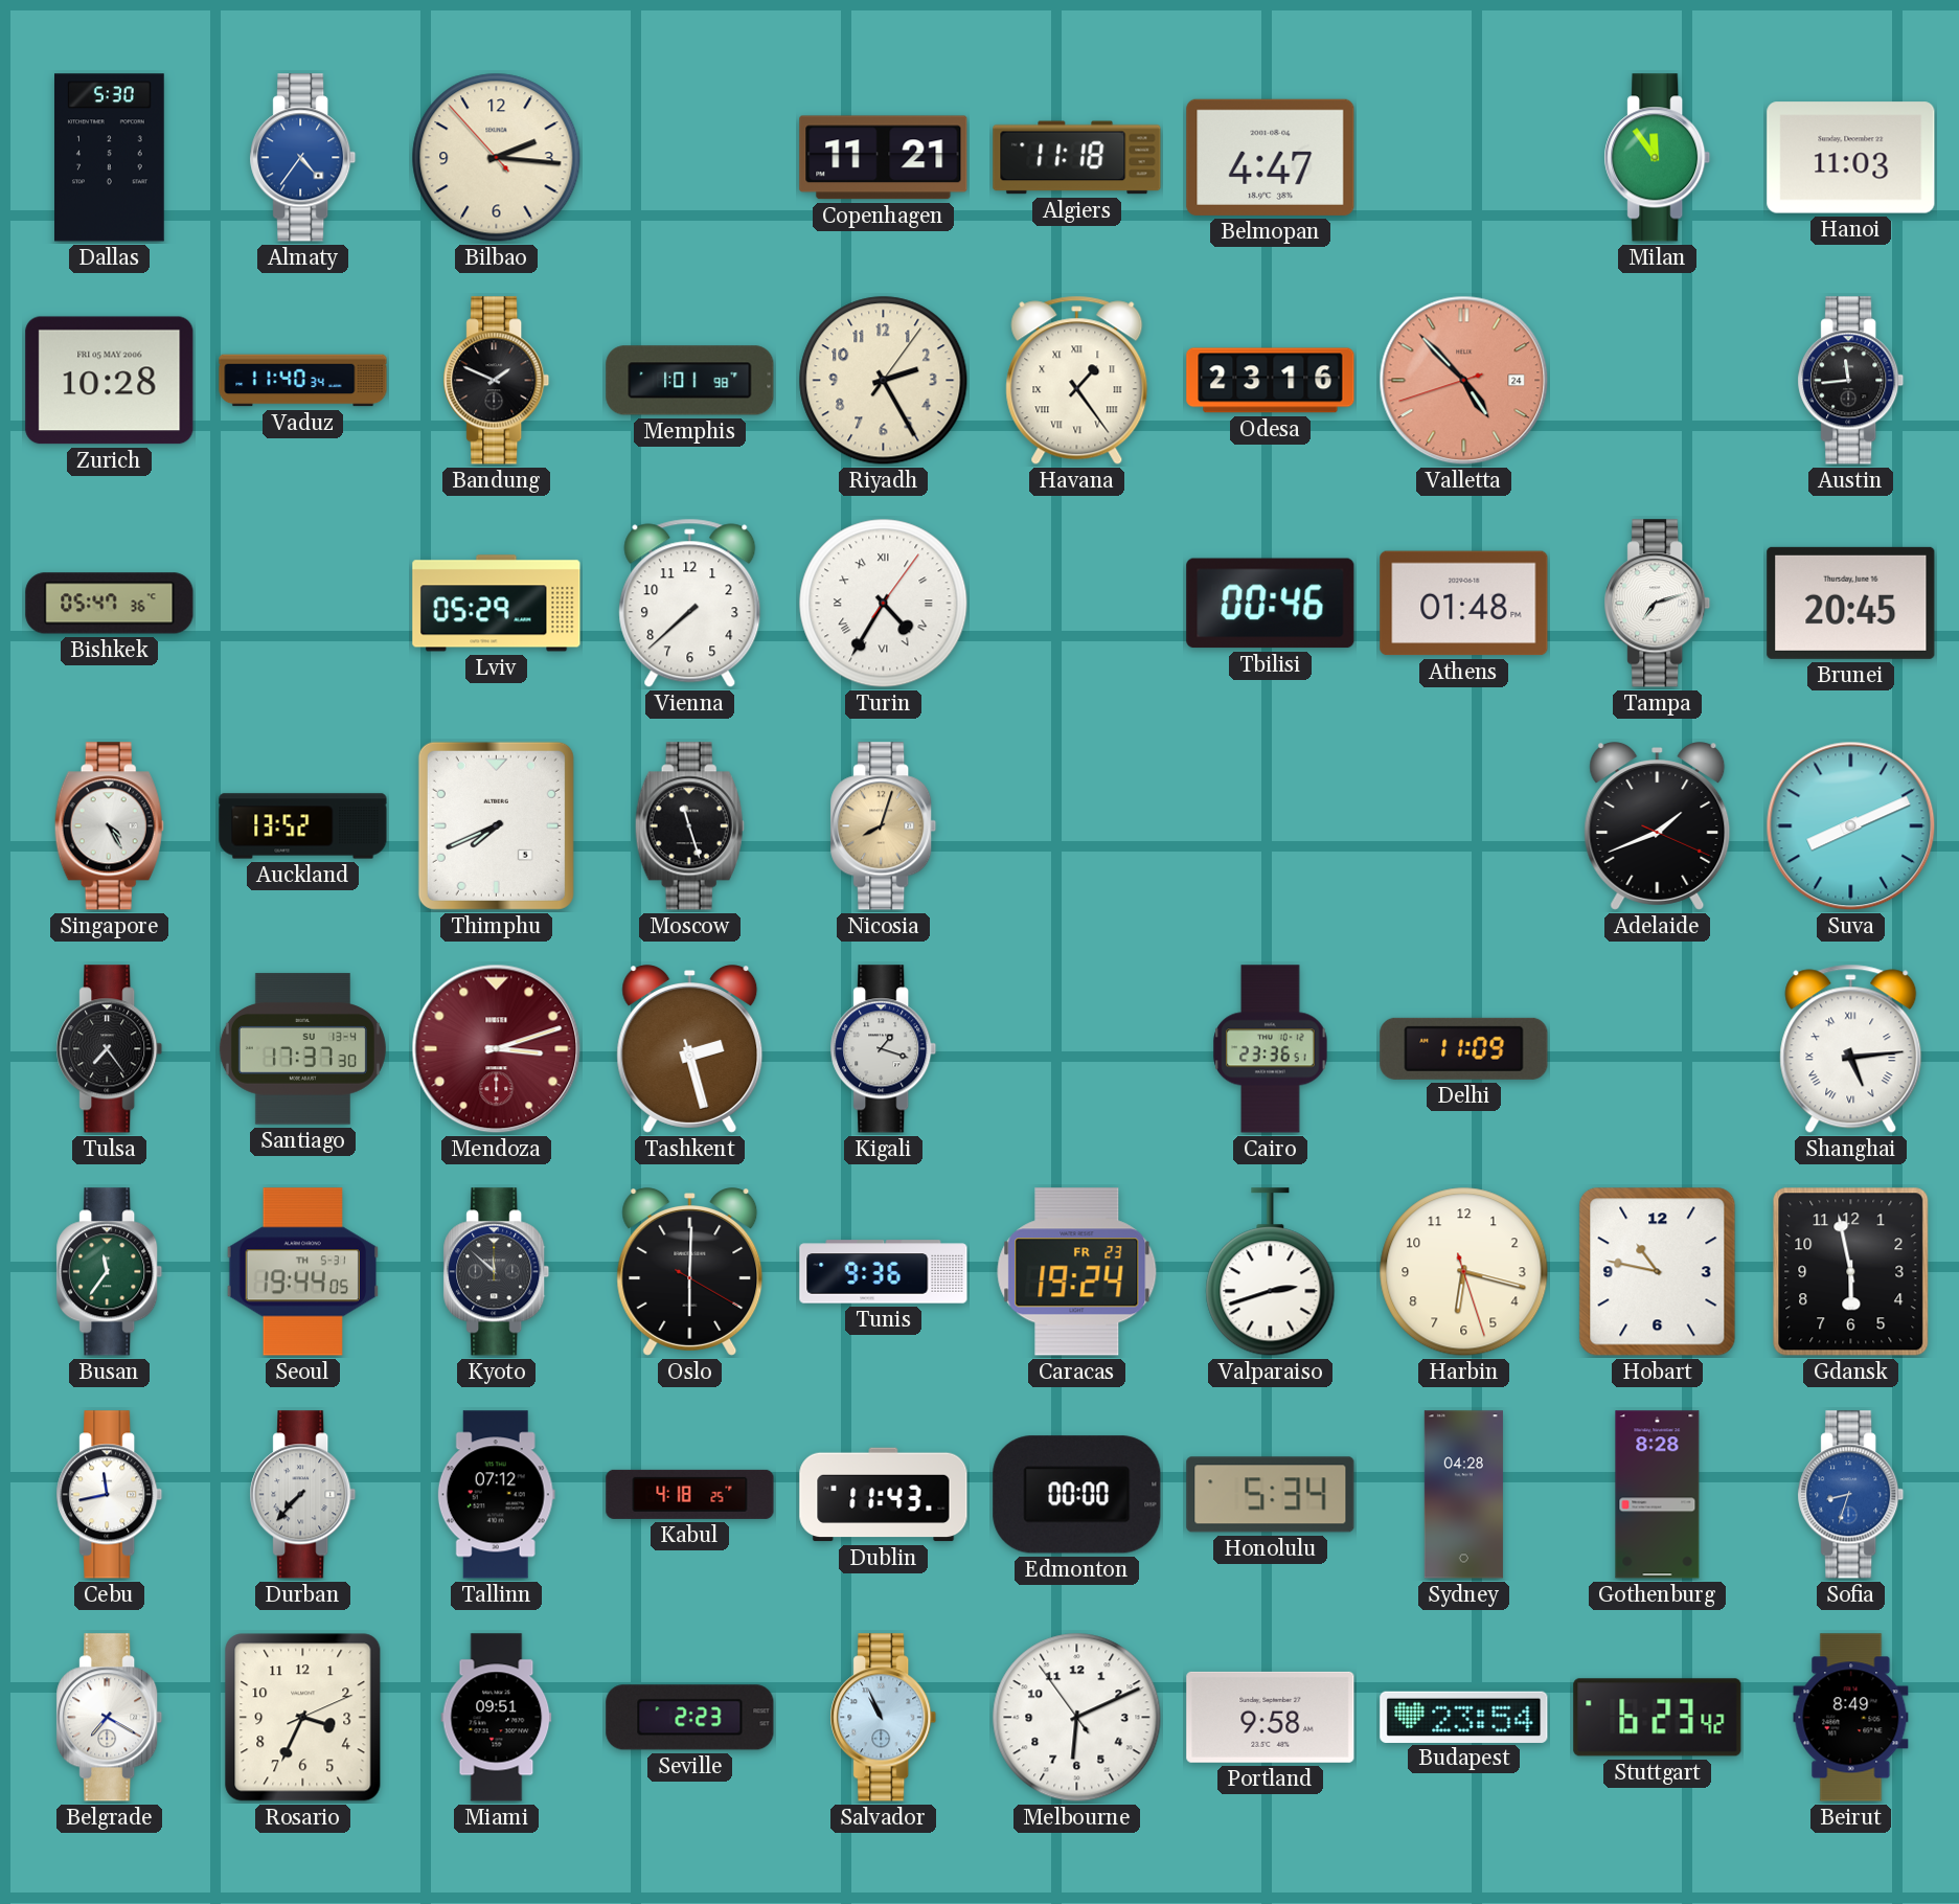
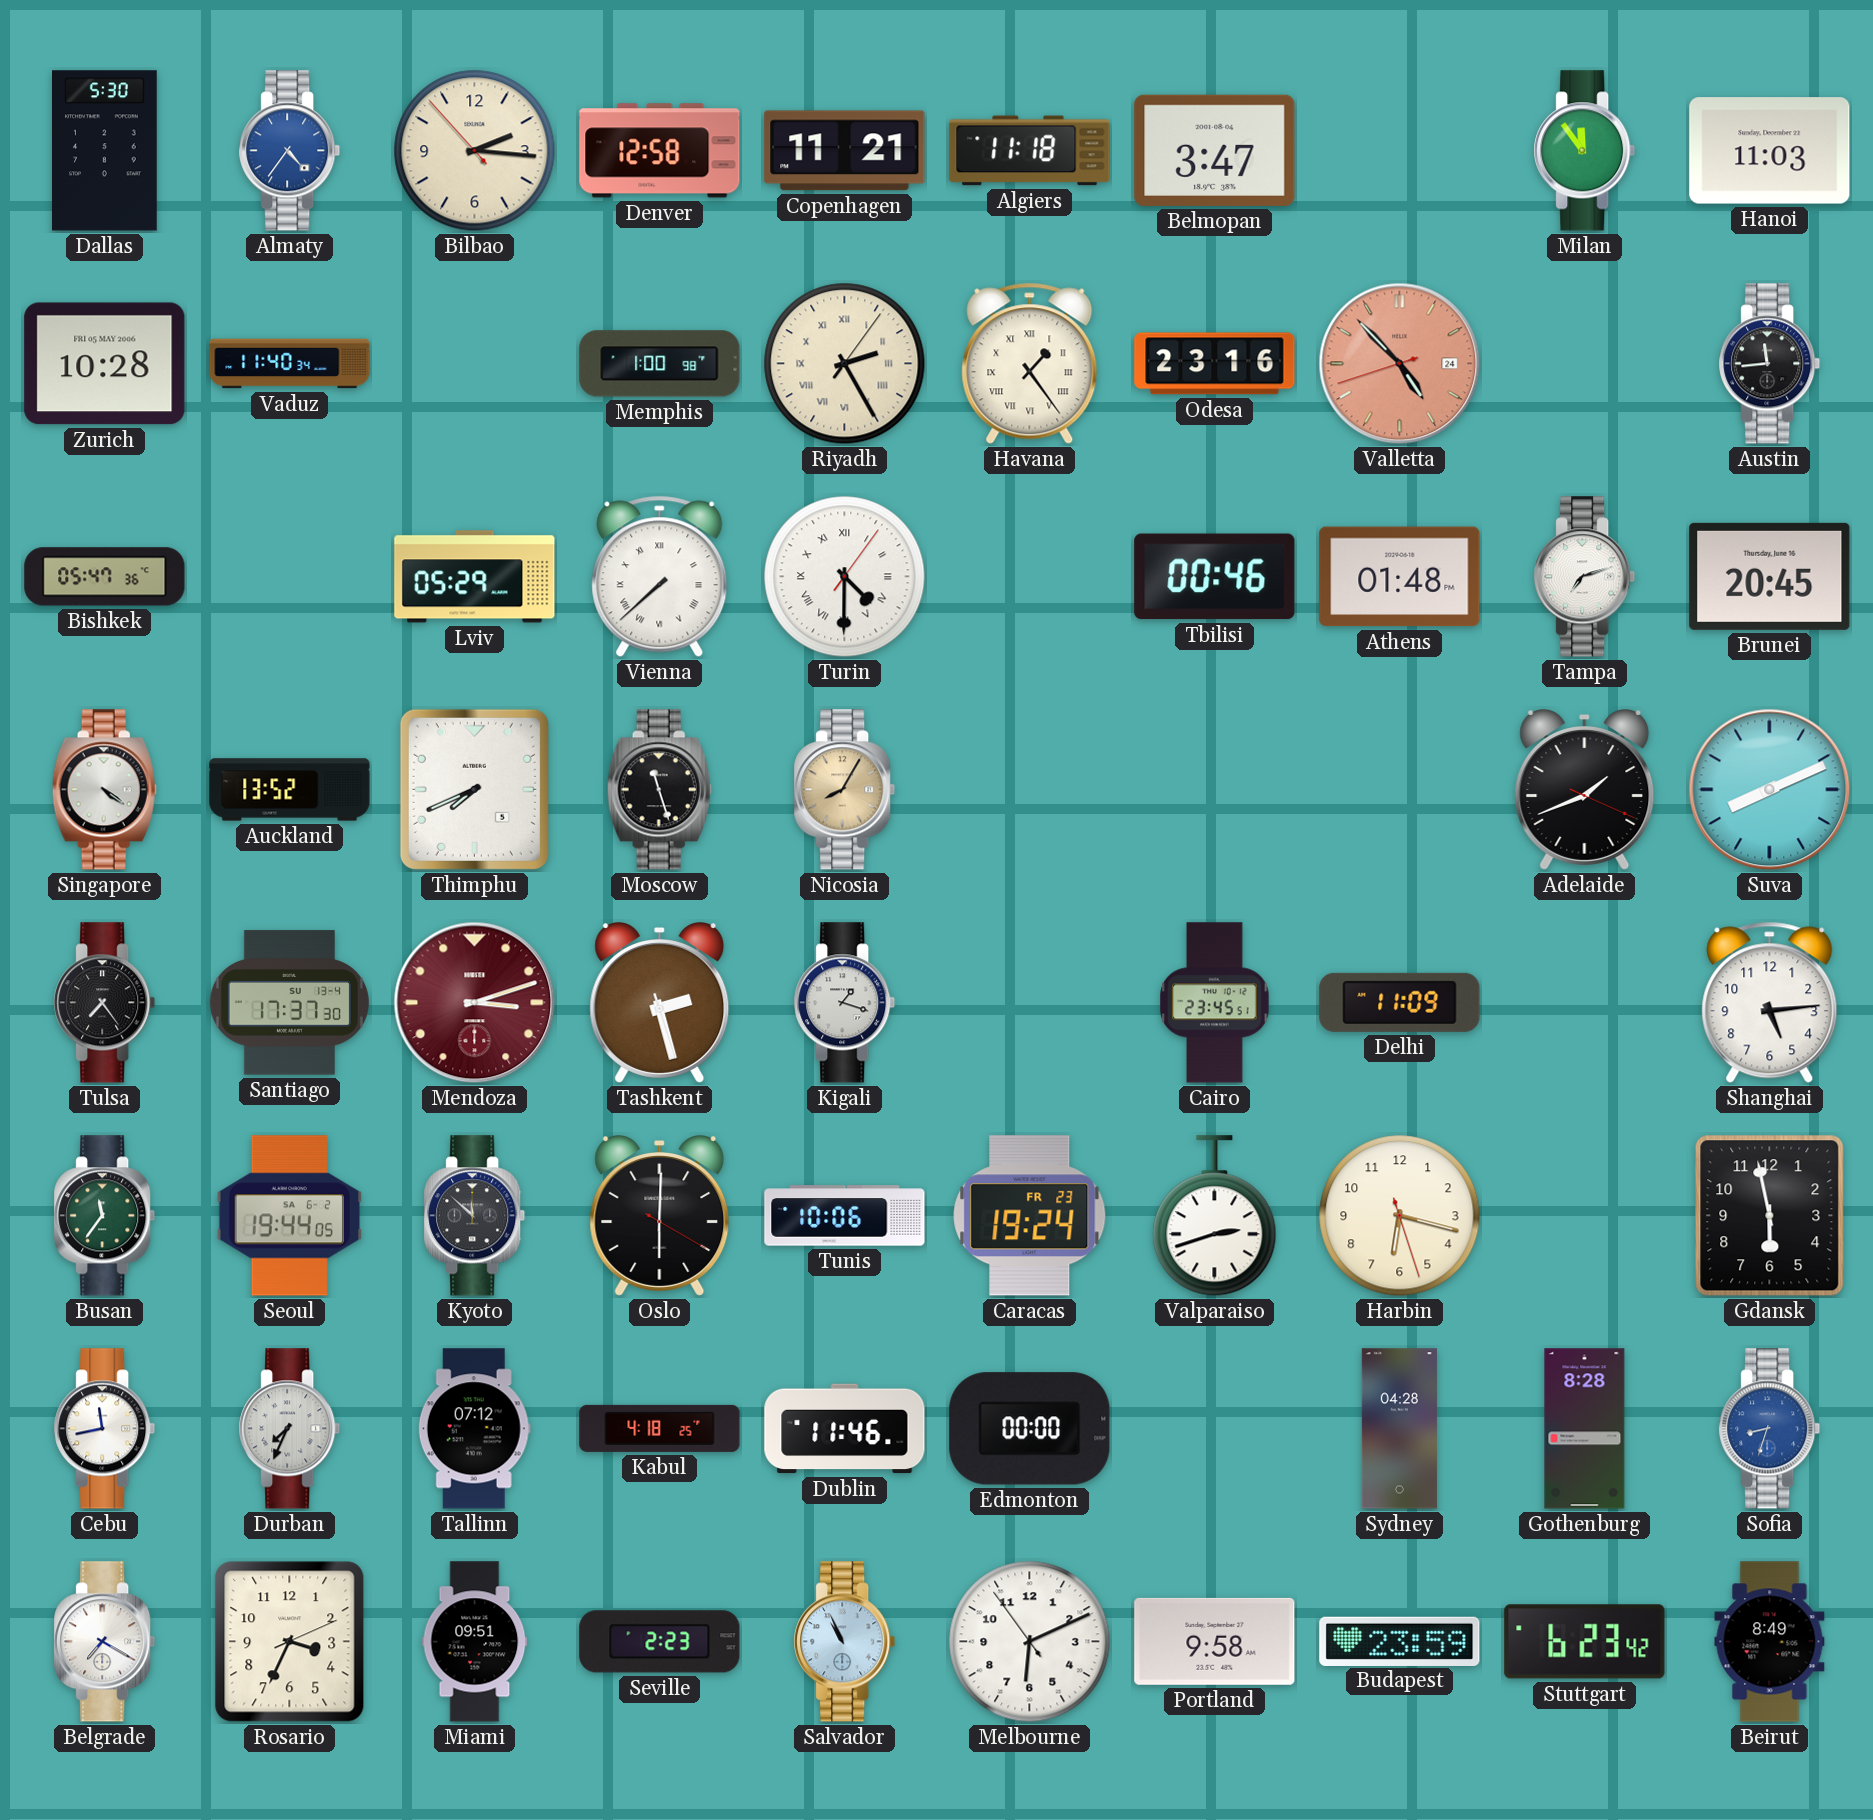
Denver: none -> 12:58
Belmopan: 4:47 -> 3:47
Bandung: 1:49 -> none
Memphis: 1:01 -> 1:00
Riyadh numerals: Arabic -> Roman
Vienna numerals: Arabic -> Roman
Turin: 4:35 -> 4:30
Singapore: 4:25 -> 4:21
Nicosia: 8:03 -> 8:05
Cairo: 23:36 -> 23:45
Shanghai numerals: Roman -> Arabic
Seoul date: TH 5-31 -> SA 6-2
Tunis: 9:36 -> 10:06
Hobart: 10:47 -> none
Durban: 7:37 -> 7:34
Dublin: 11:43 -> 11:46
Honolulu: 5:34 -> none
Budapest: 23:54 -> 23:59
